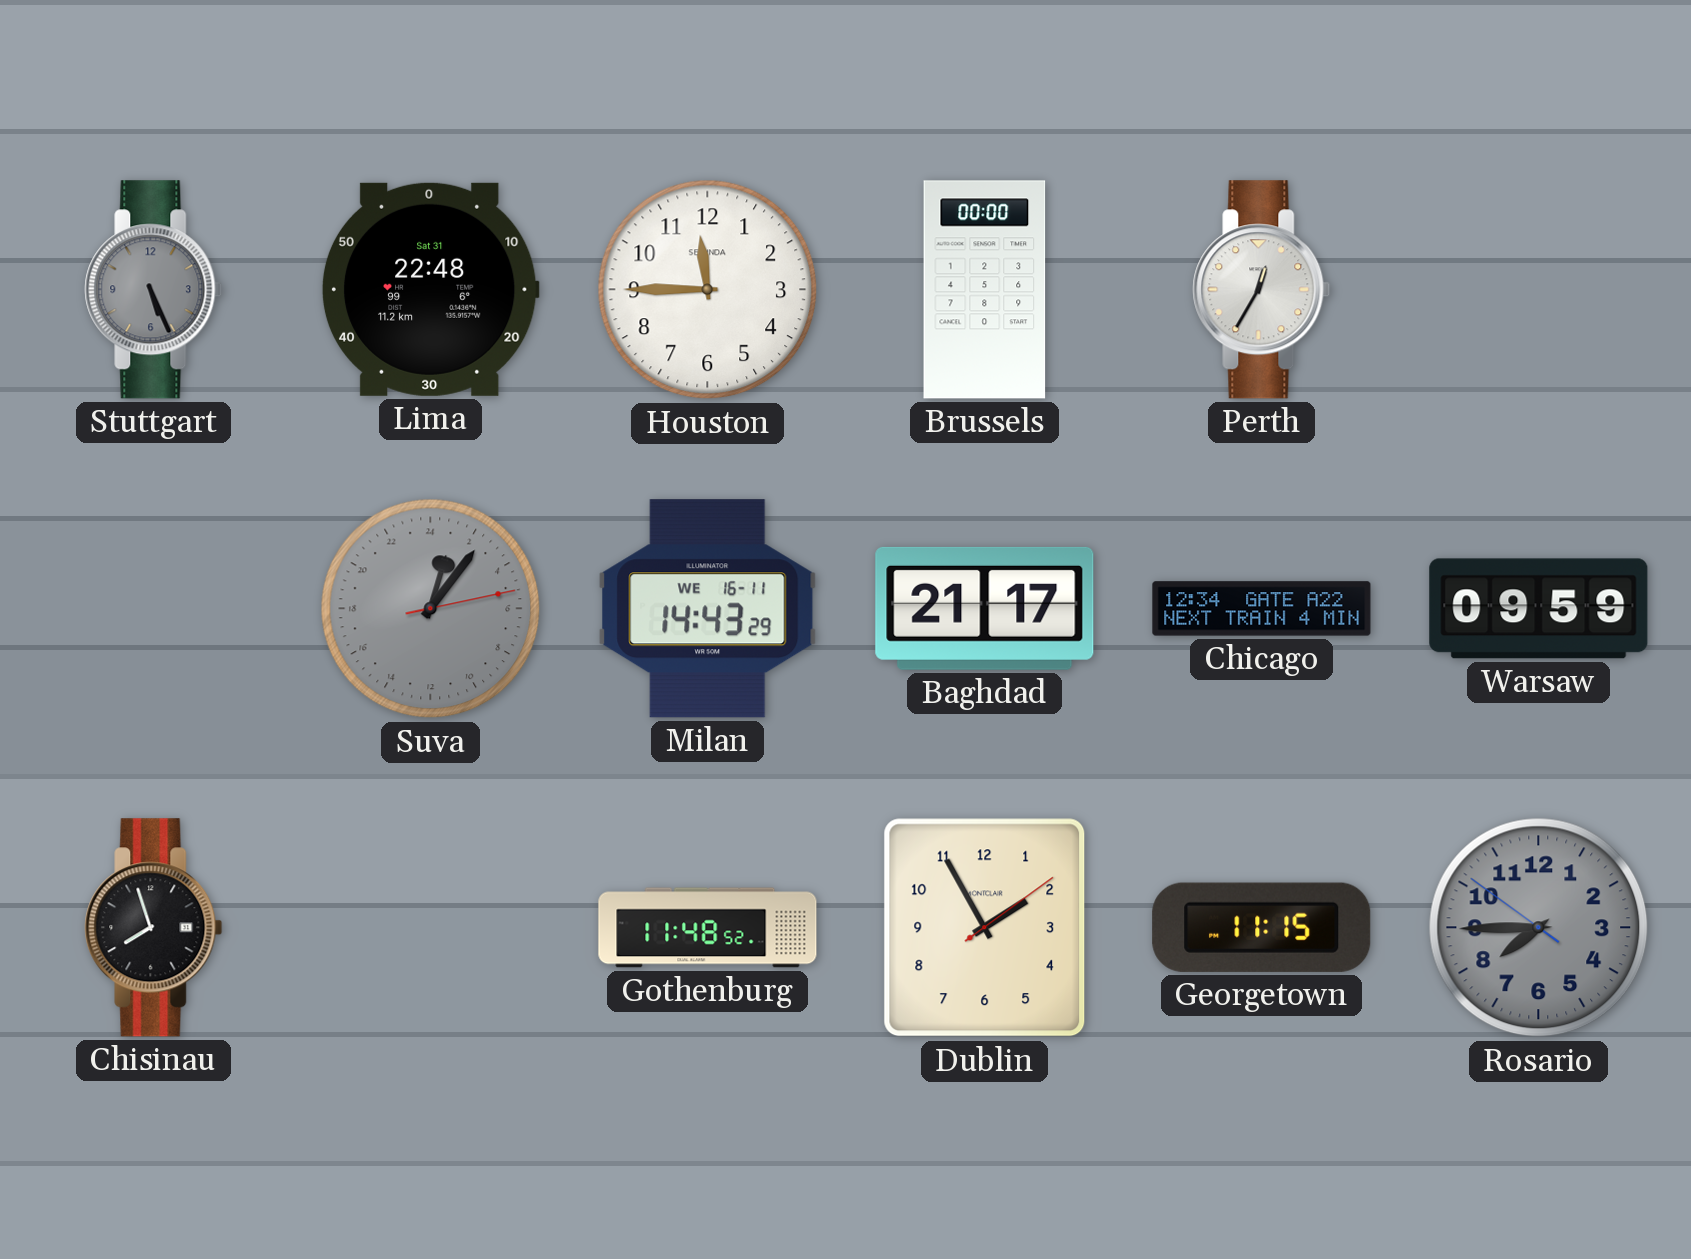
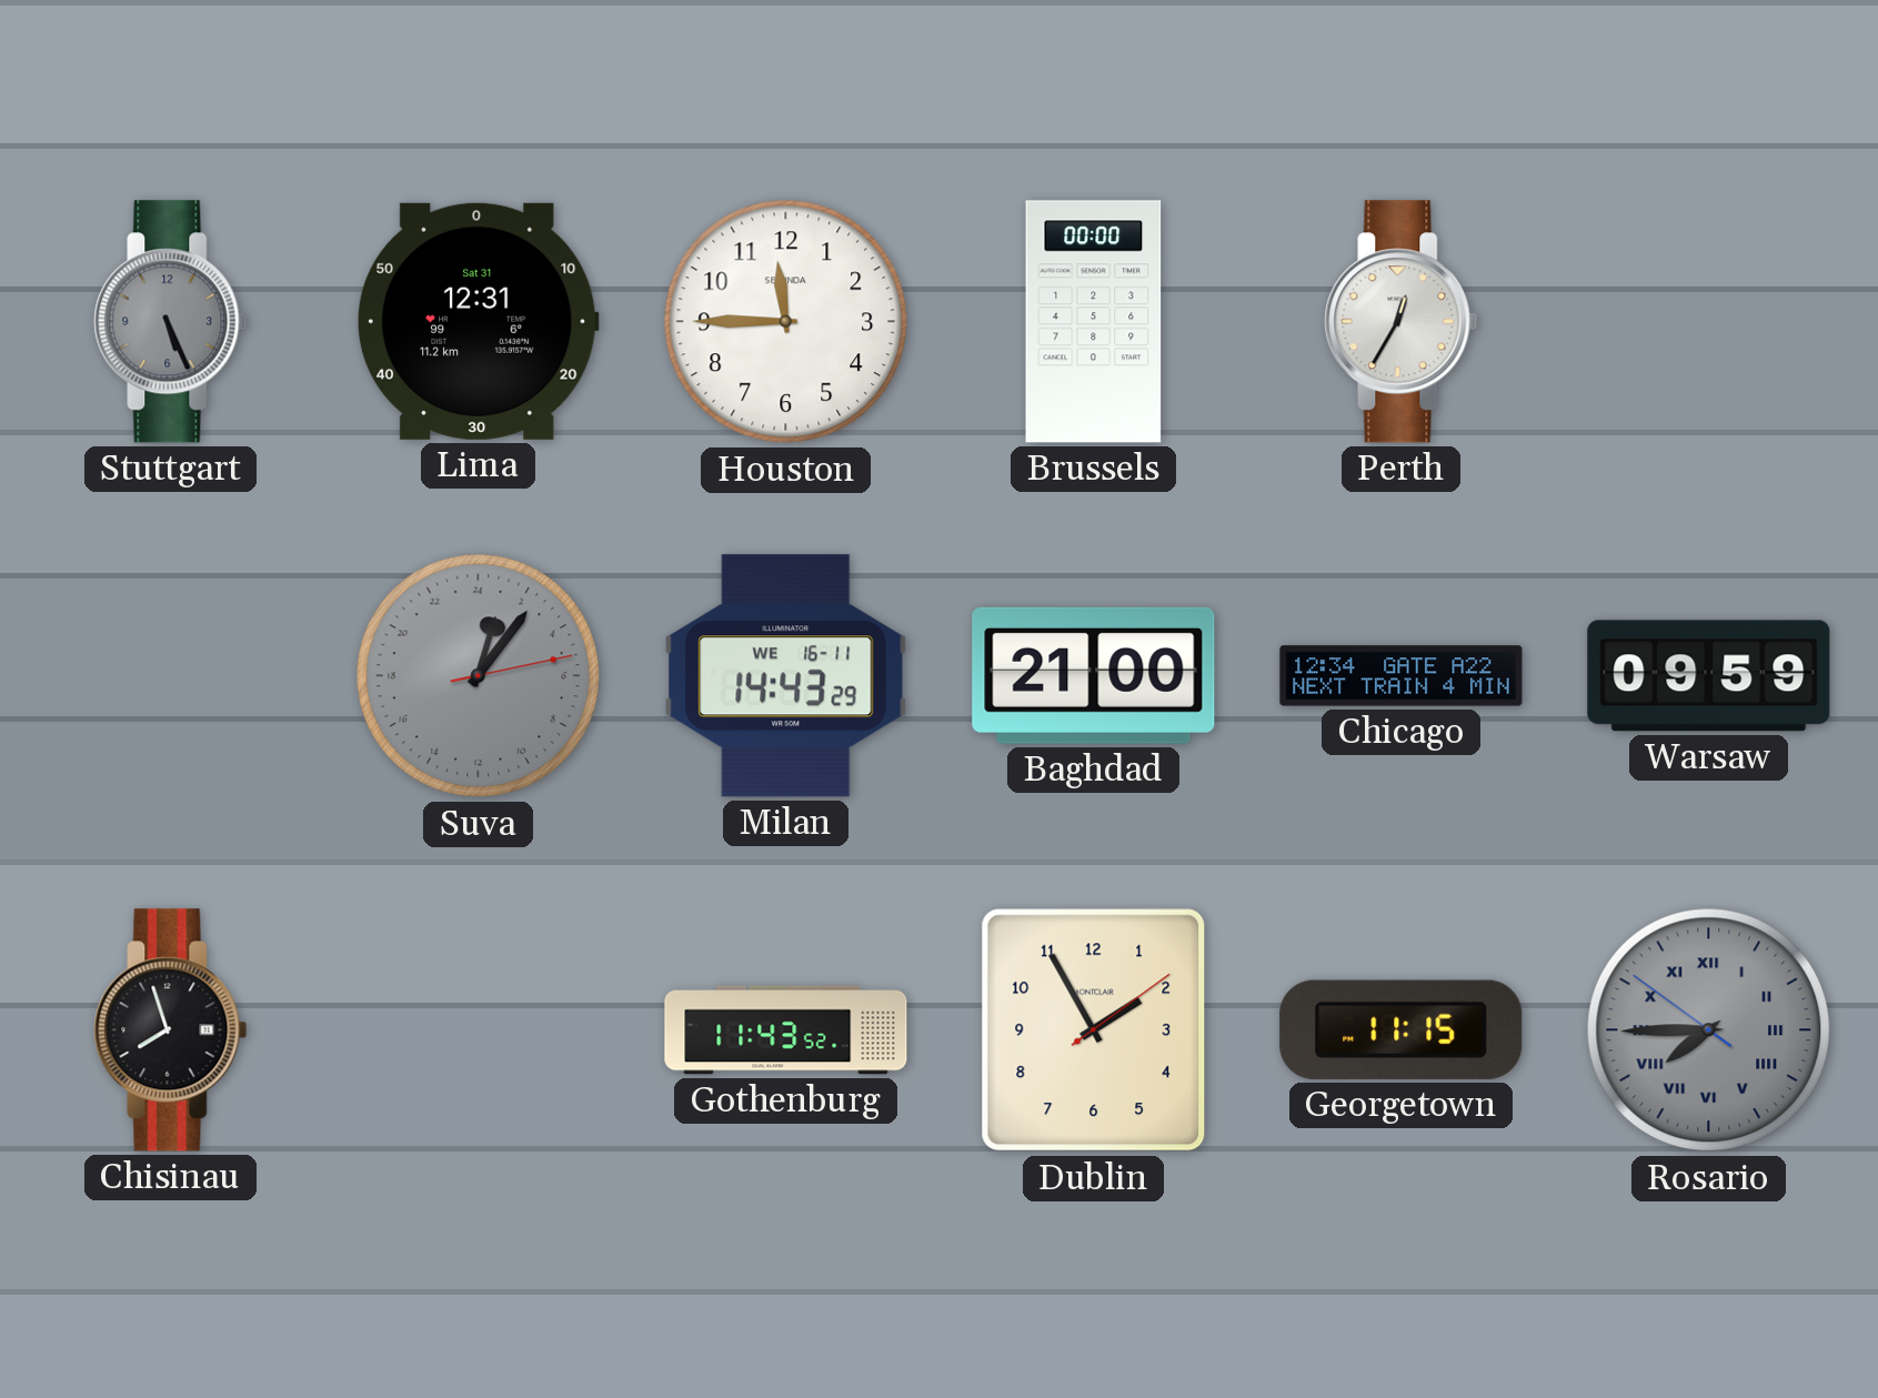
Lima: 22:48 -> 12:31
Baghdad: 21:17 -> 21:00
Gothenburg: 11:48 -> 11:43
Rosario numerals: Arabic -> Roman
